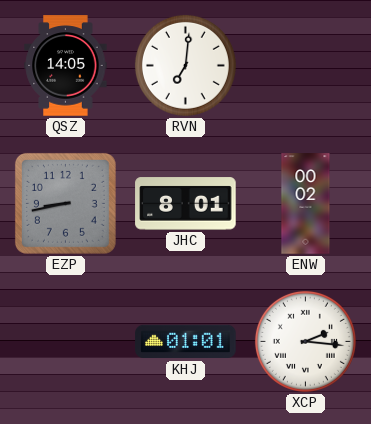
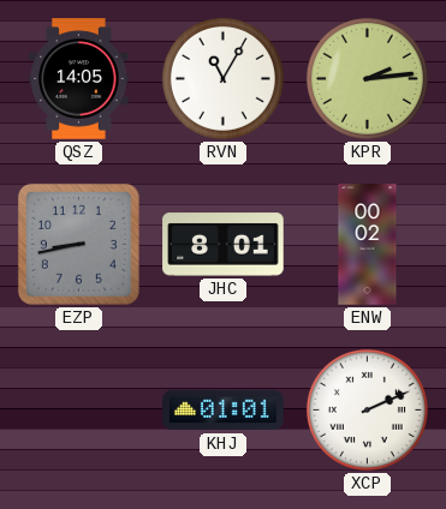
RVN: 7:01 -> 11:05
KPR: none -> 2:14
XCP: 2:16 -> 2:11
